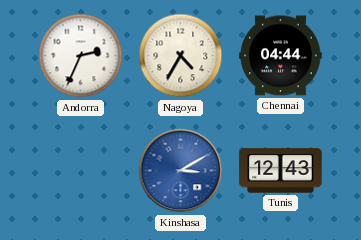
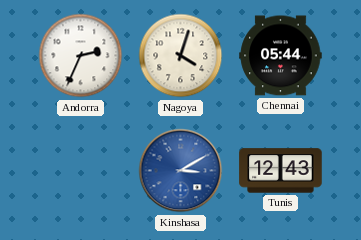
Nagoya: 4:35 -> 4:03
Chennai: 04:44 -> 05:44
